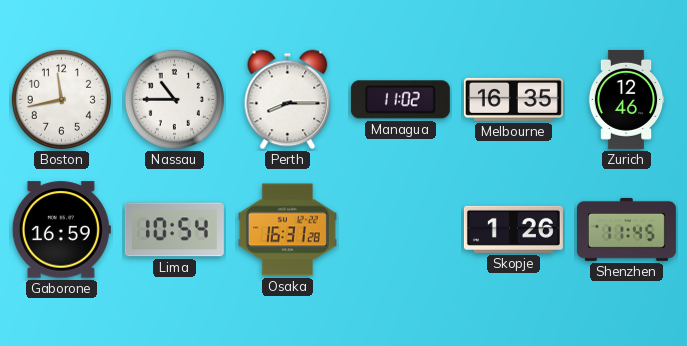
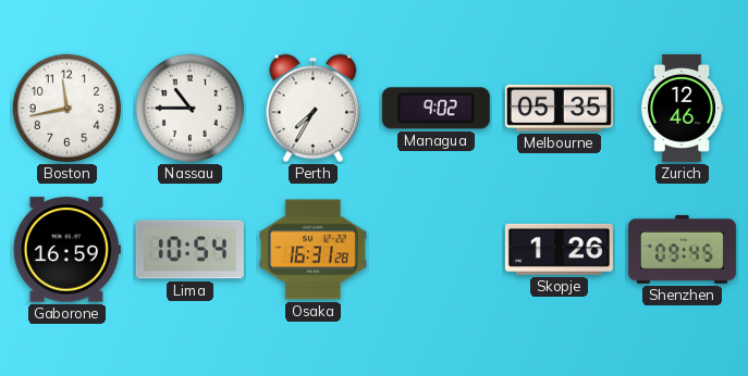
Perth: 8:15 -> 7:35
Managua: 11:02 -> 9:02
Melbourne: 16:35 -> 05:35
Shenzhen: 11:45 -> 09:45
